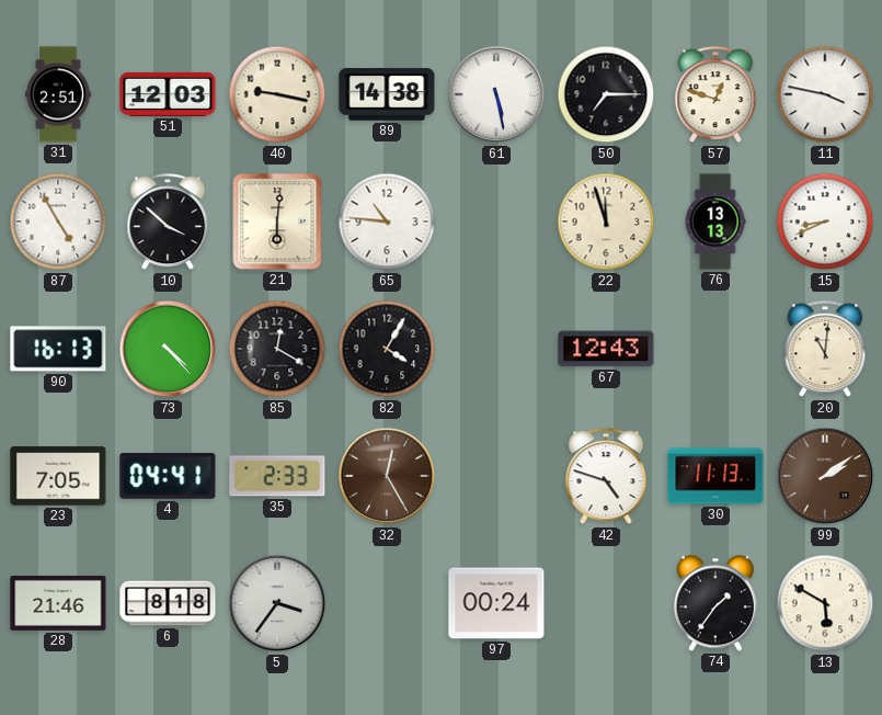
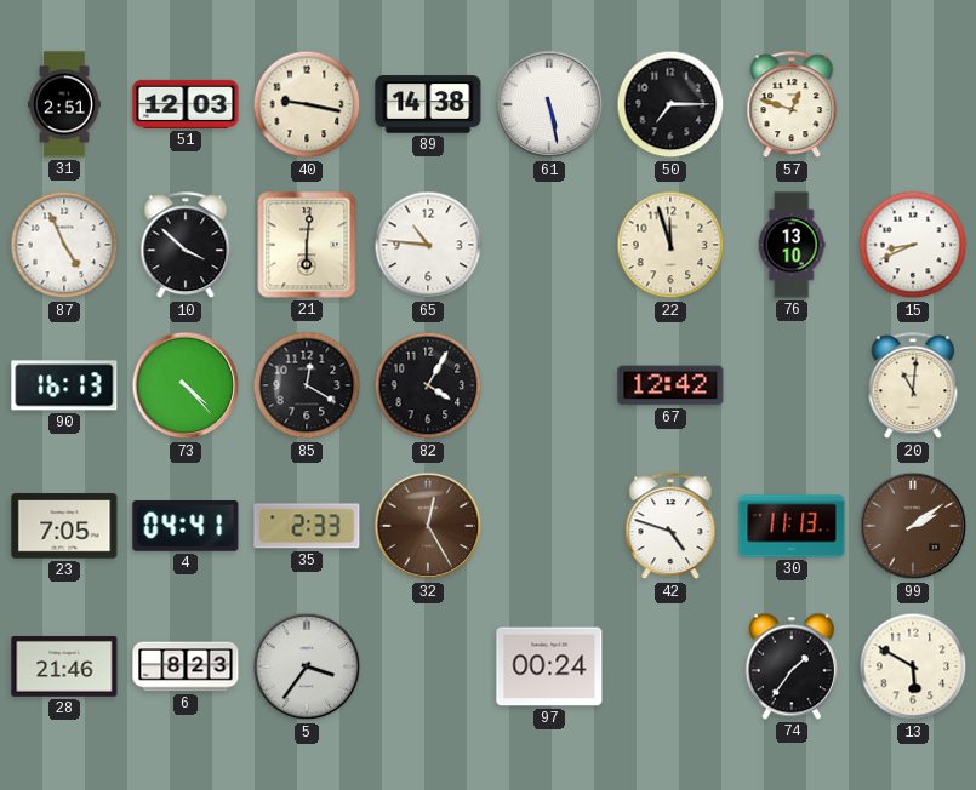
11: 3:47 -> none
87: 4:55 -> 4:56
76: 13:13 -> 13:10
67: 12:43 -> 12:42
6: 8:18 -> 8:23
